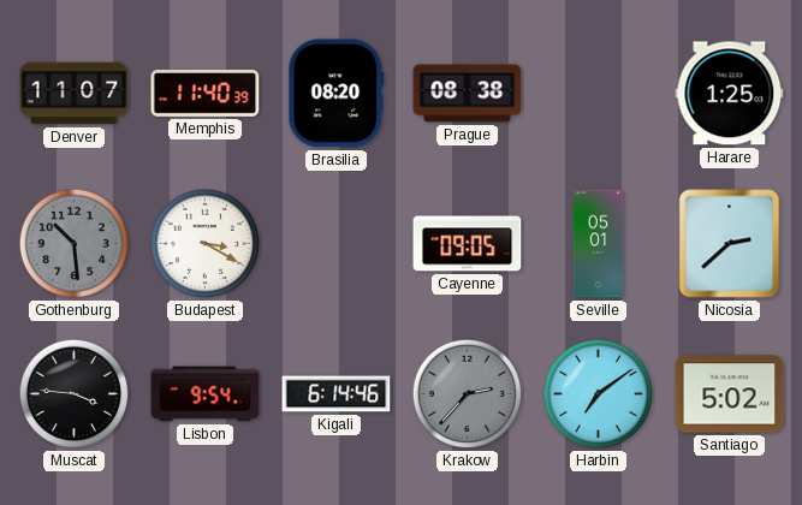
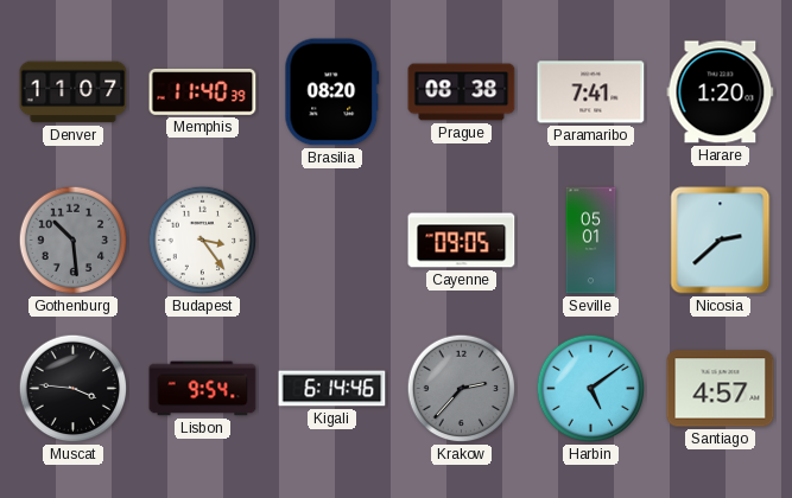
Paramaribo: none -> 7:41
Harare: 1:25 -> 1:20
Budapest: 3:20 -> 3:24
Harbin: 7:09 -> 5:09
Santiago: 5:02 -> 4:57
